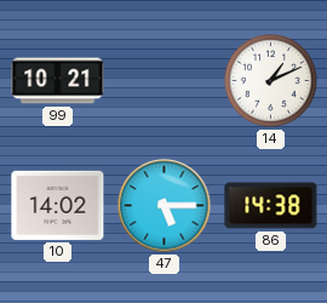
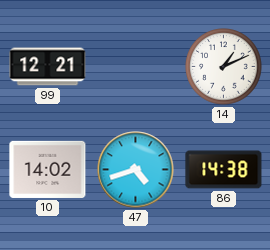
99: 10:21 -> 12:21
47: 5:15 -> 4:42
